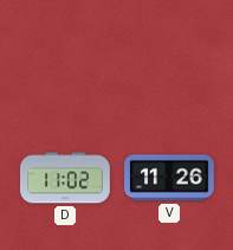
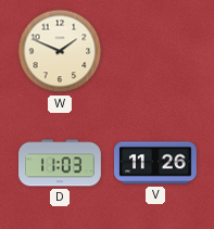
W: none -> 1:49
D: 11:02 -> 11:03
